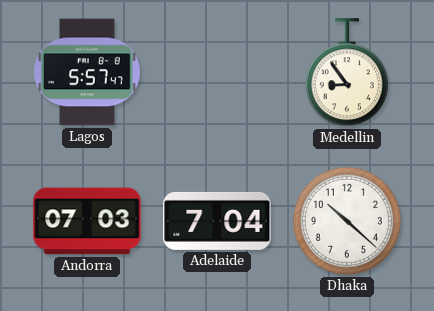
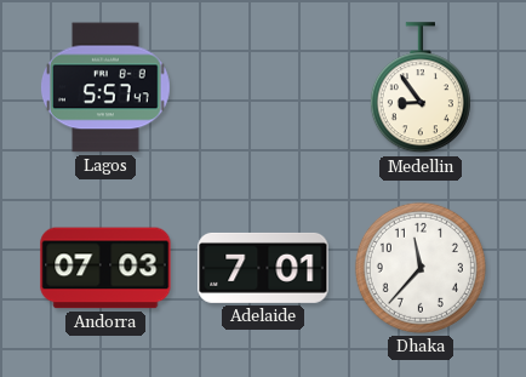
Adelaide: 7:04 -> 7:01
Dhaka: 10:22 -> 11:37
